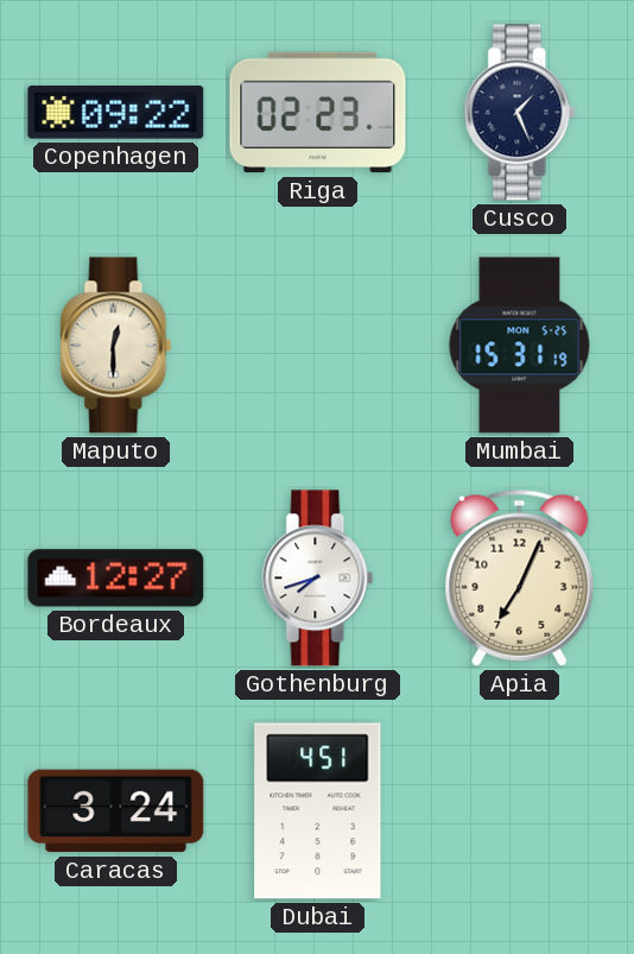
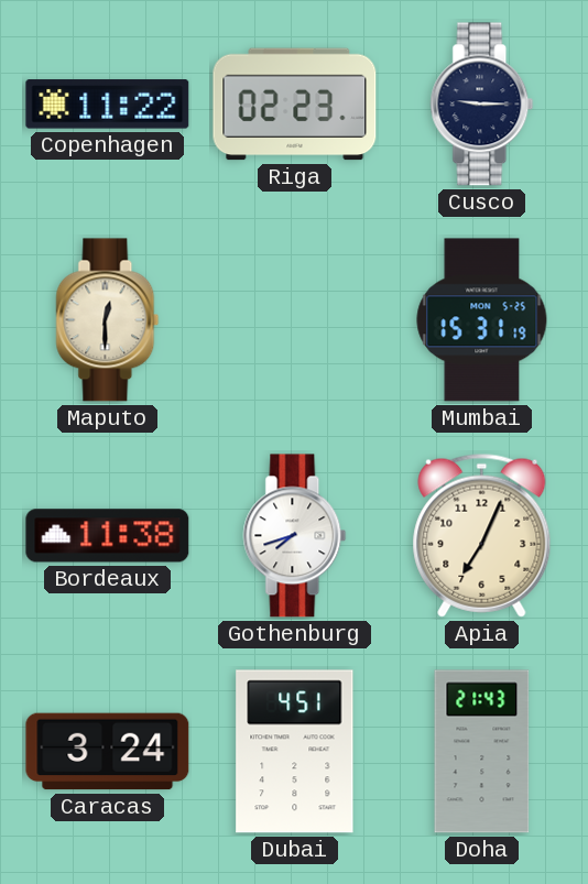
Copenhagen: 09:22 -> 11:22
Cusco: 1:26 -> 9:15
Bordeaux: 12:27 -> 11:38
Doha: none -> 21:43
